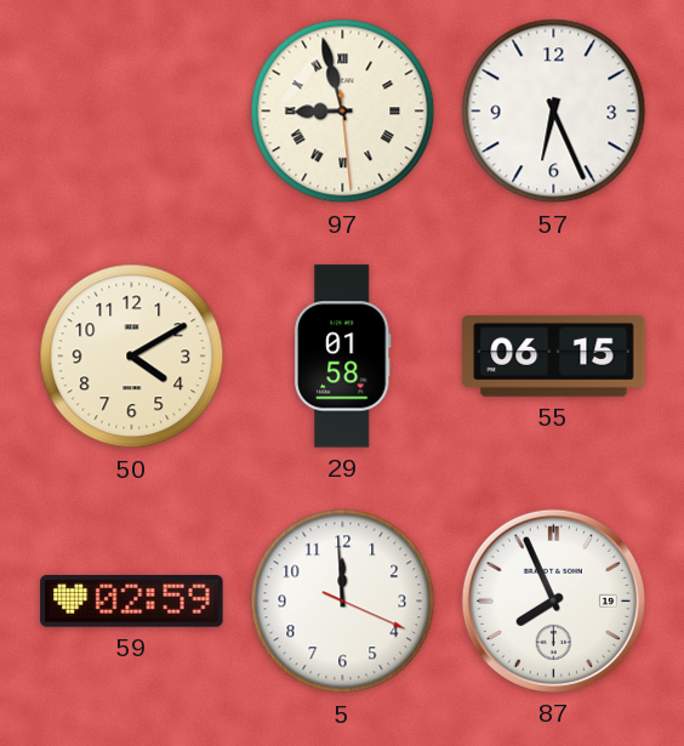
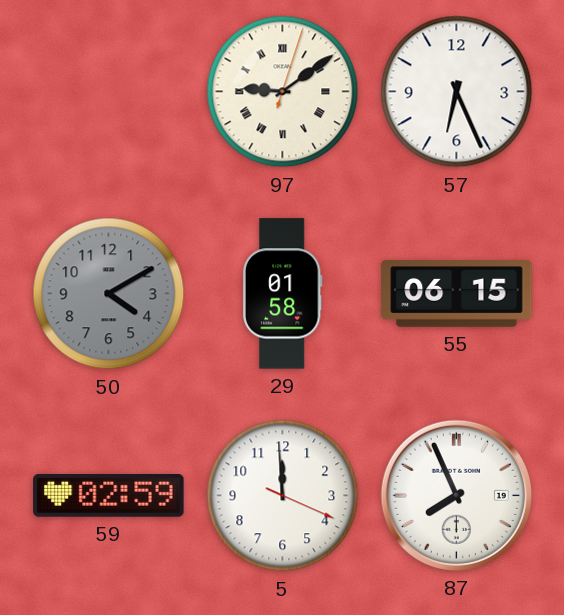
97: 8:57 -> 9:09
50 dial: cream -> grey
